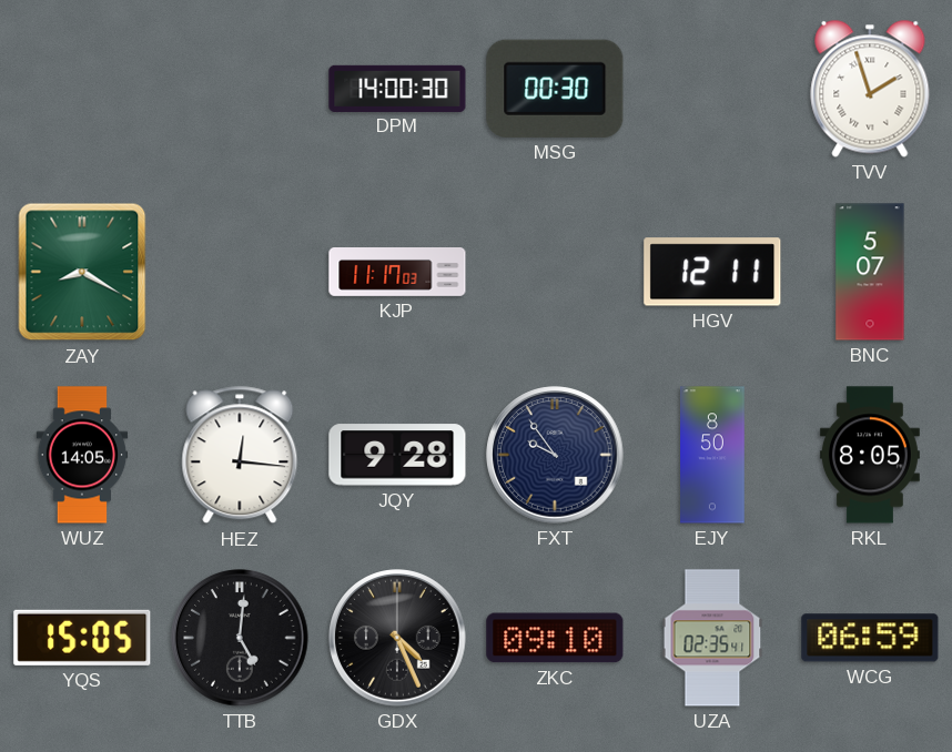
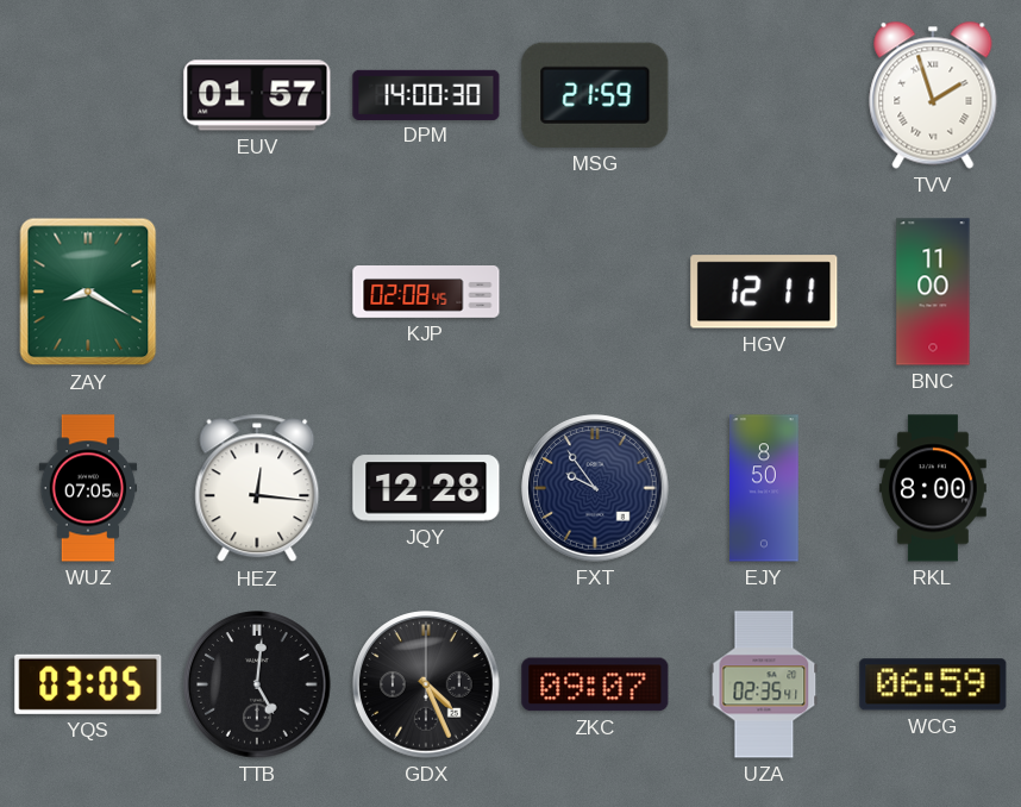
EUV: none -> 01:57
MSG: 00:30 -> 21:59
KJP: 11:17 -> 02:08
BNC: 5:07 -> 11:00
WUZ: 14:05 -> 07:05
JQY: 9:28 -> 12:28
RKL: 8:05 -> 8:00
YQS: 15:05 -> 03:05
ZKC: 09:10 -> 09:07
